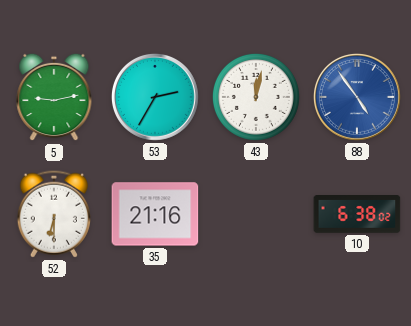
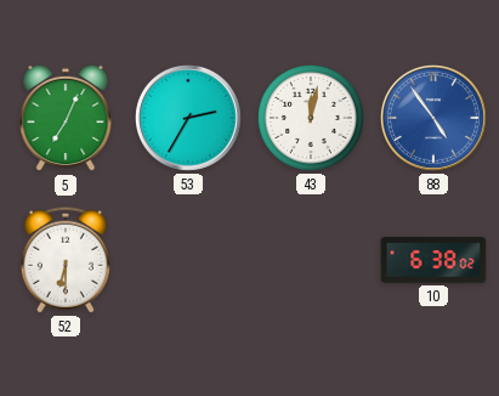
5: 9:13 -> 7:04
35: 21:16 -> none
